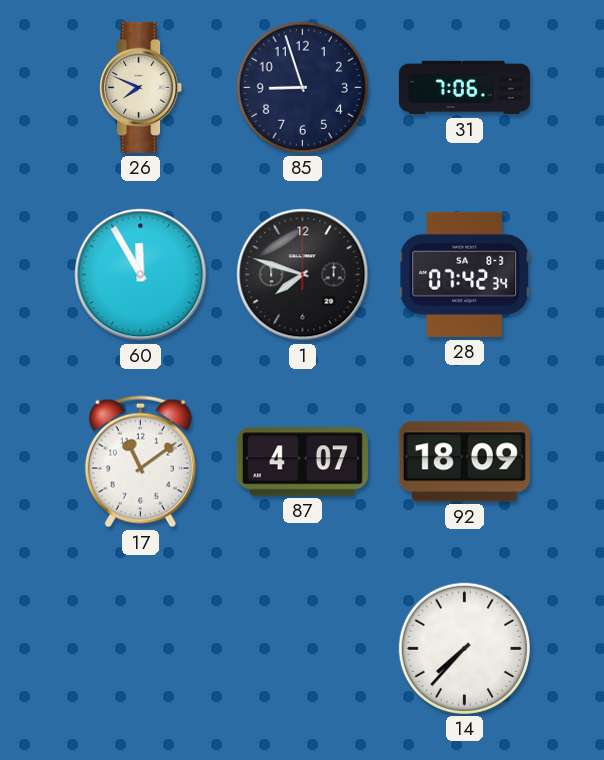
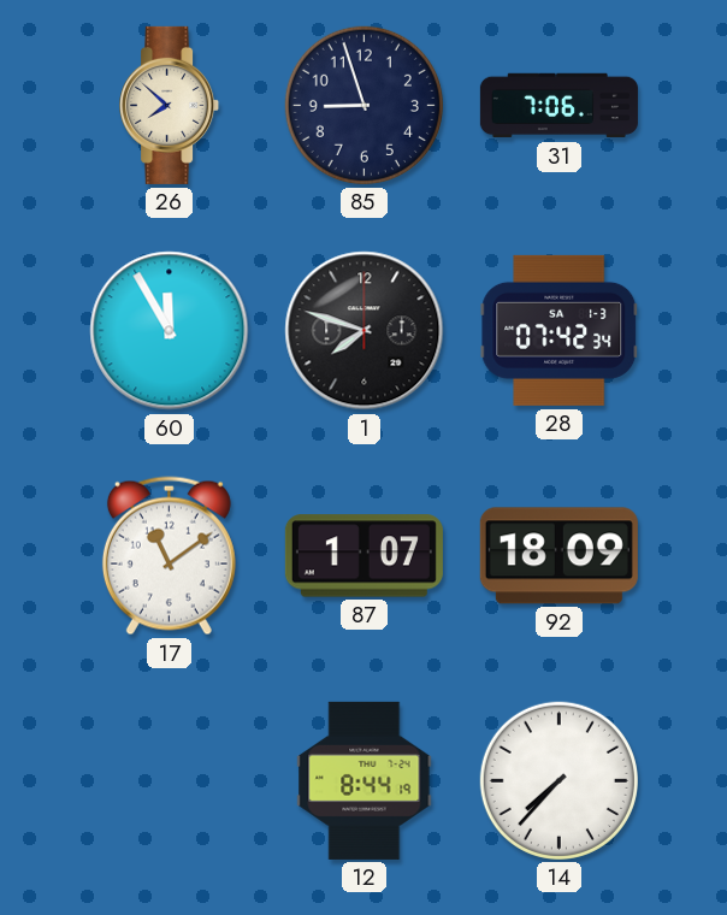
26: 7:49 -> 7:52
28 date: SA 8-3 -> SA 1-3
87: 4:07 -> 1:07
12: none -> 8:44
